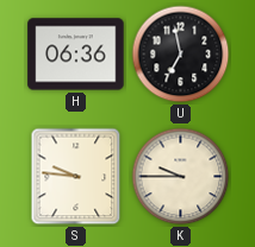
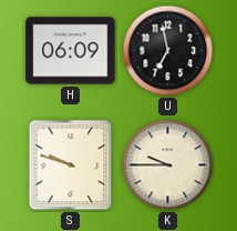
H: 06:36 -> 06:09
S: 9:46 -> 9:48
